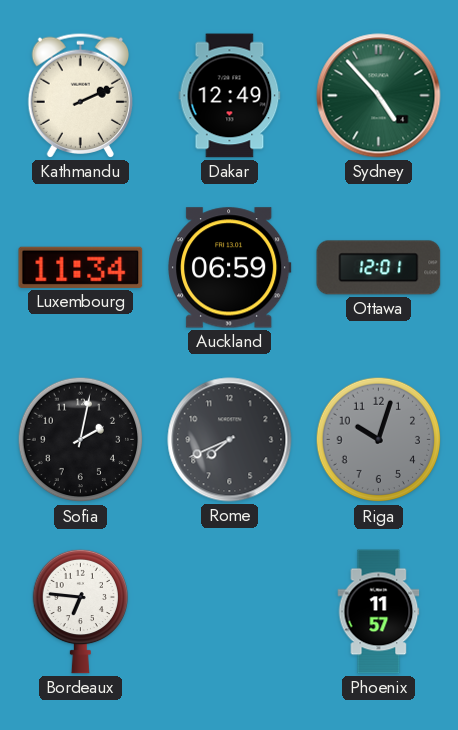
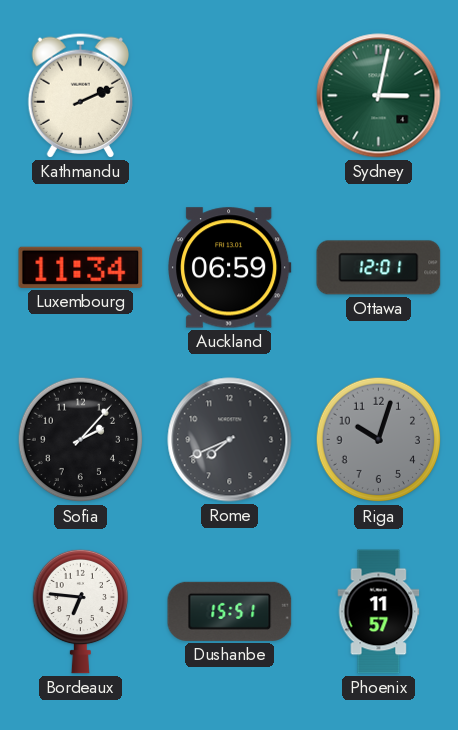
Dakar: 12:49 -> none
Sydney: 4:53 -> 3:02
Sofia: 2:02 -> 2:07
Dushanbe: none -> 15:51
